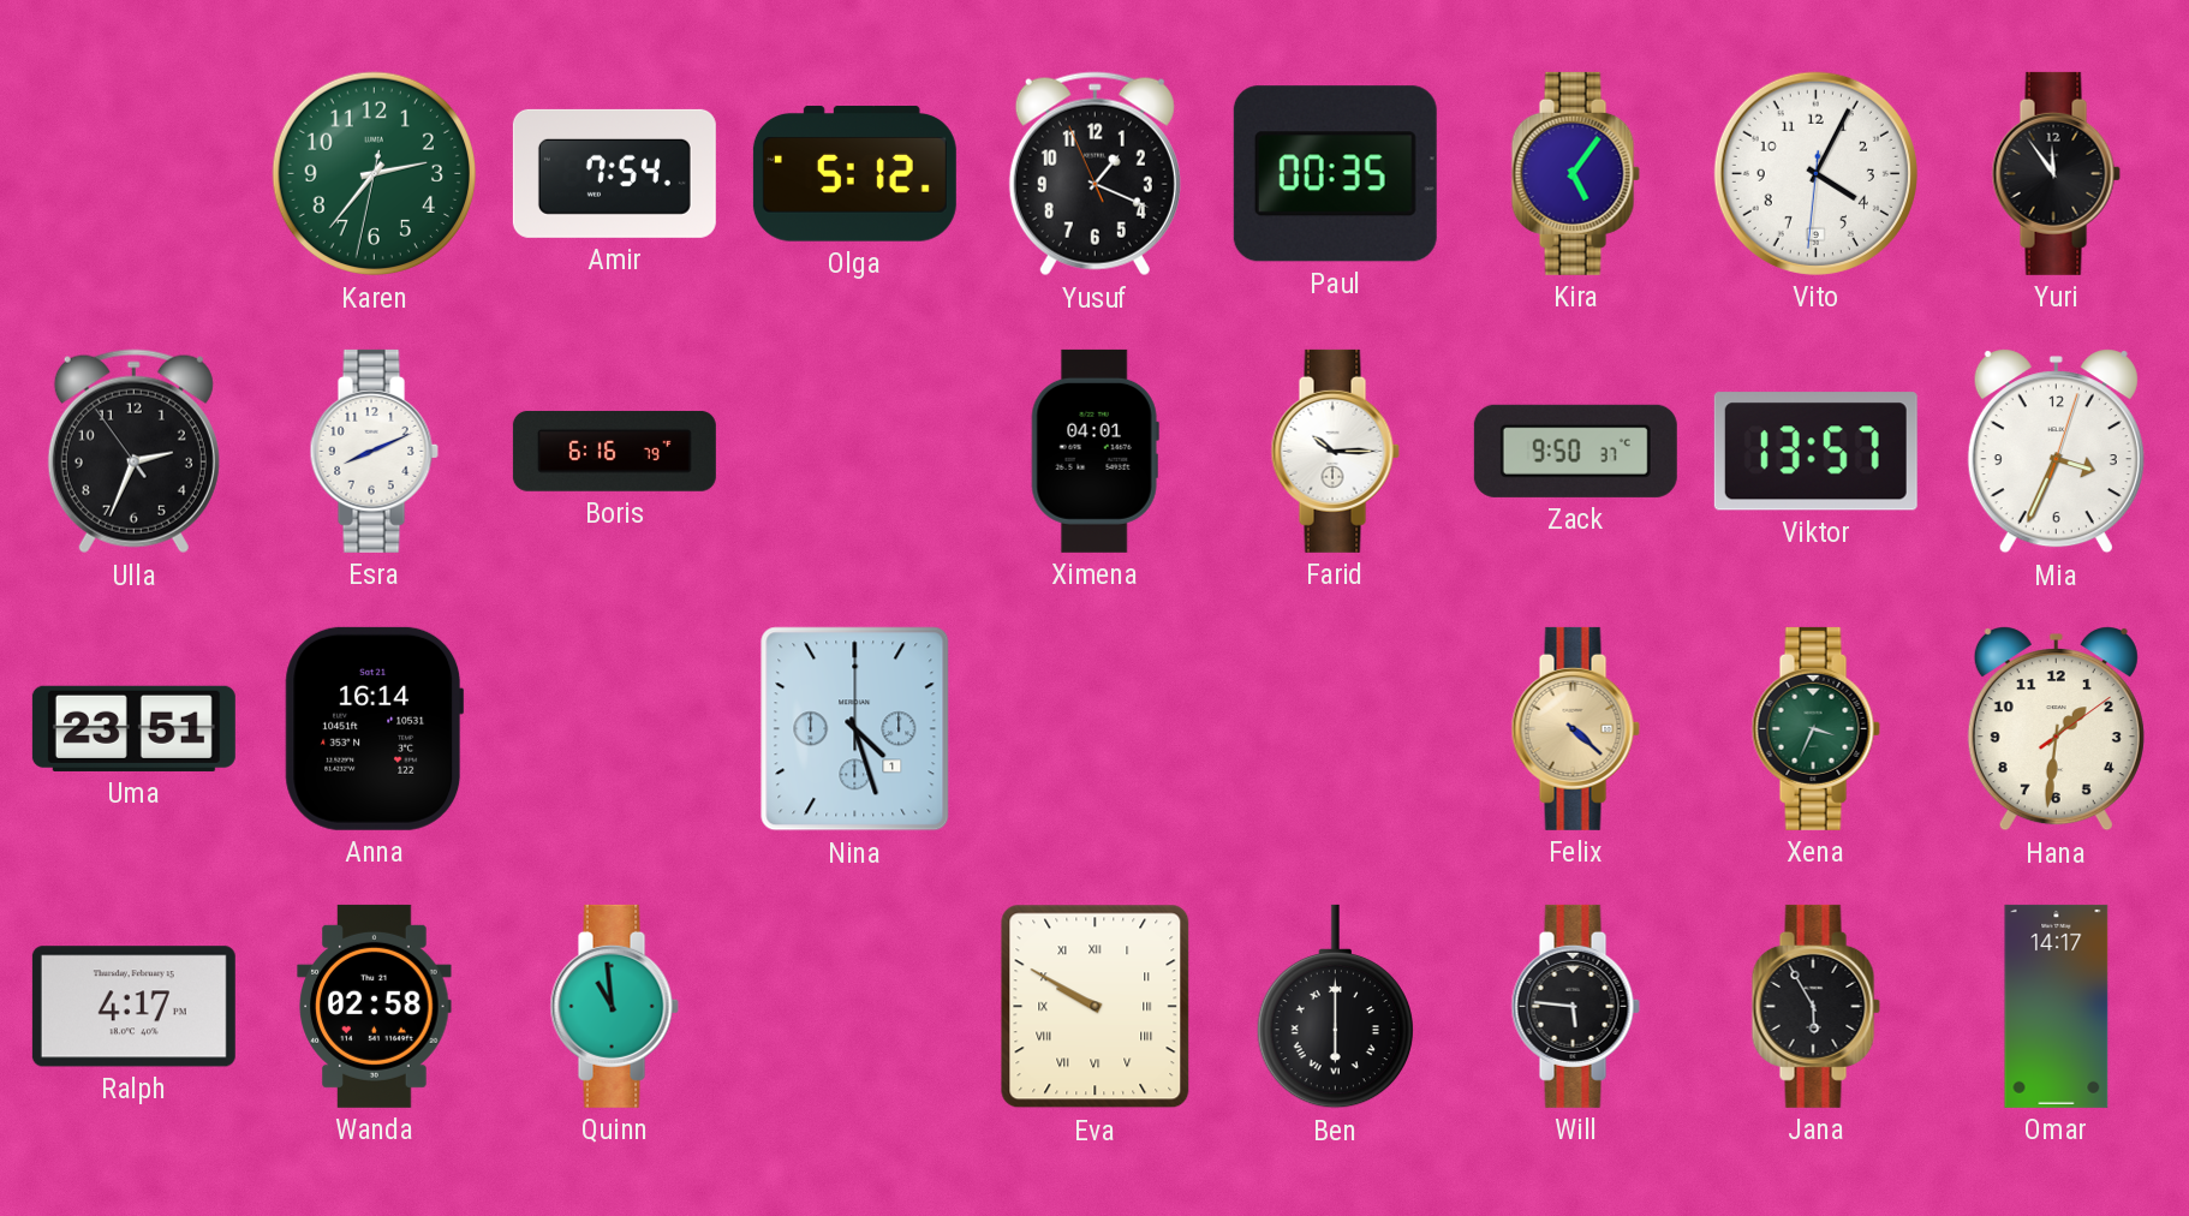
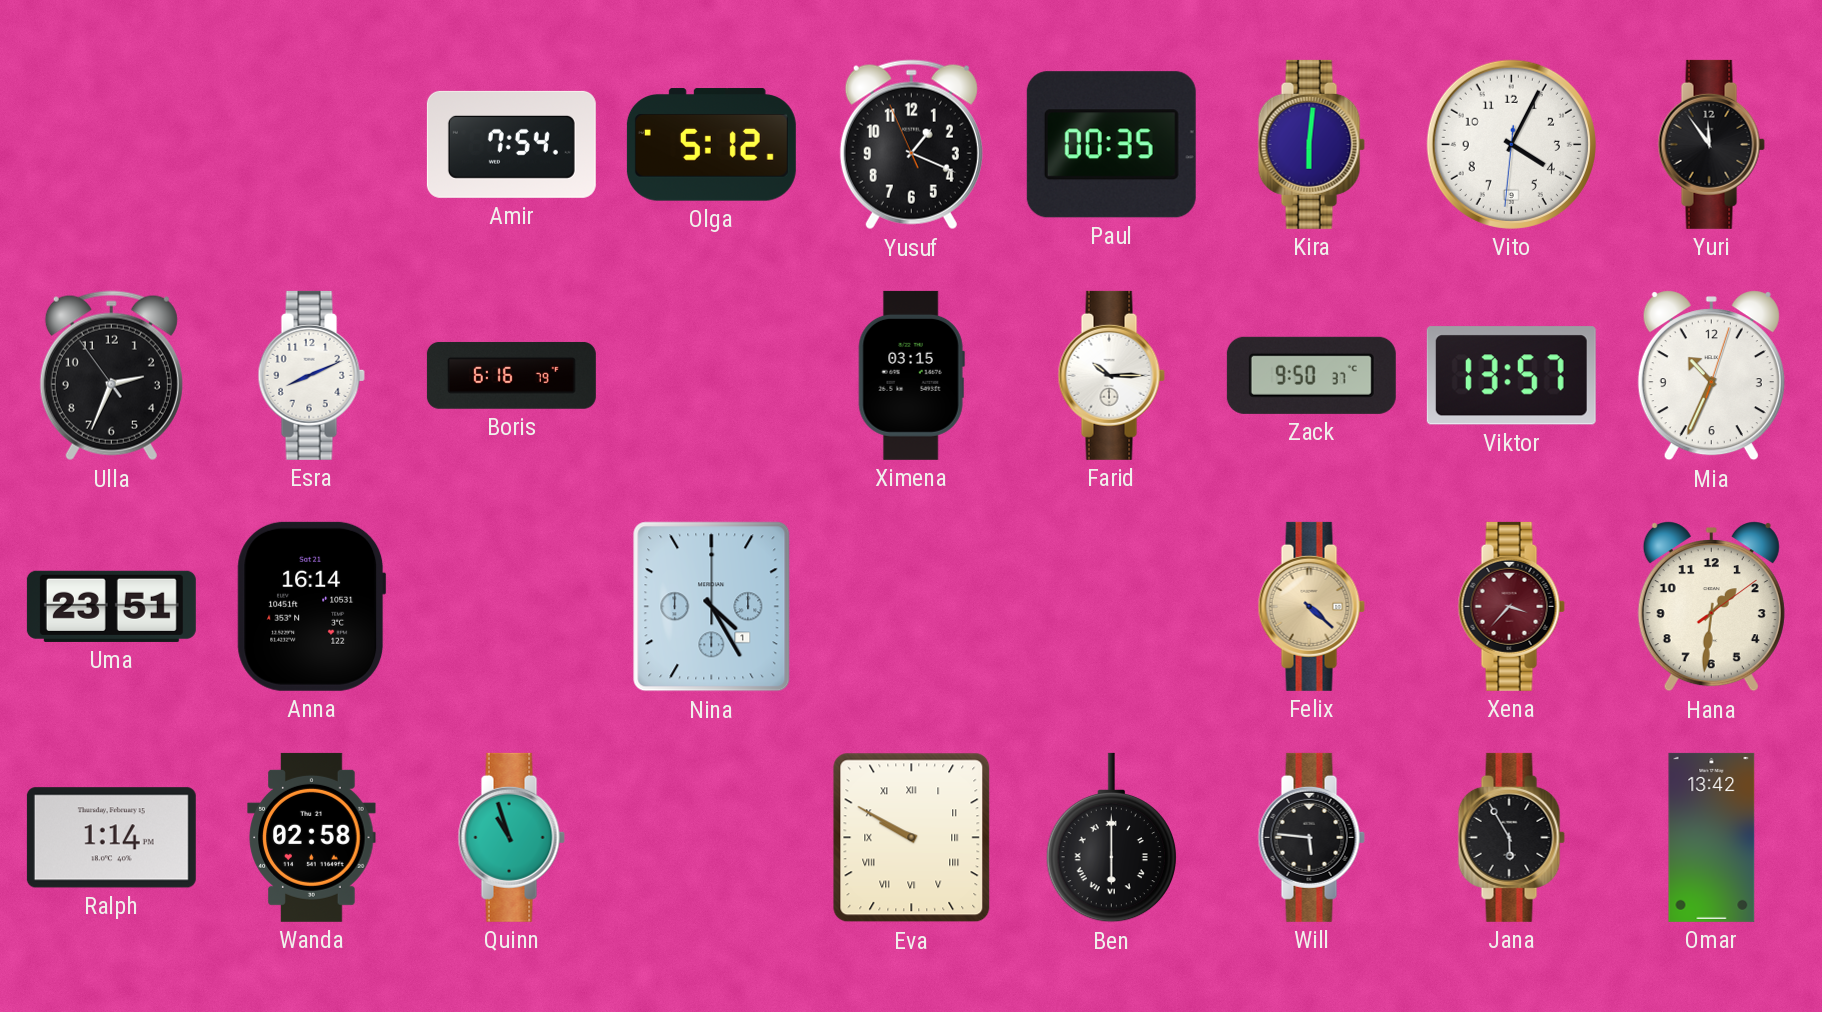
Karen: 2:36 -> none
Kira: 5:06 -> 6:01
Ximena: 04:01 -> 03:15
Mia: 3:34 -> 10:34
Nina: 4:27 -> 4:25
Xena: 3:34 -> 3:37
Xena dial: green -> burgundy
Ralph: 4:17 -> 1:14
Quinn: 10:59 -> 10:57
Omar: 14:17 -> 13:42
